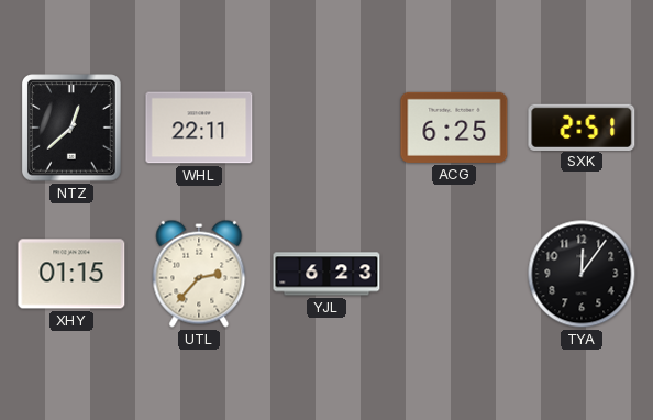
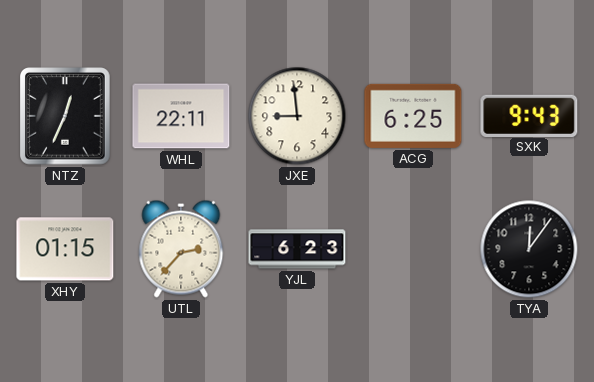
NTZ: 12:38 -> 12:34
JXE: none -> 8:59
SXK: 2:51 -> 9:43
